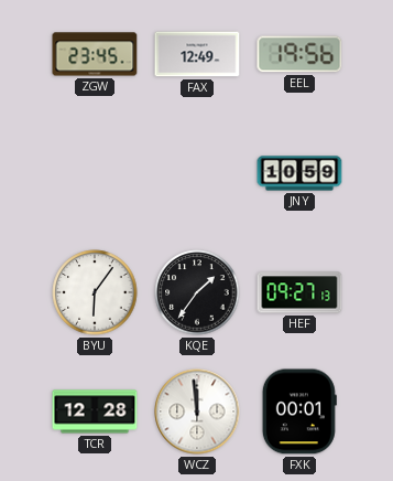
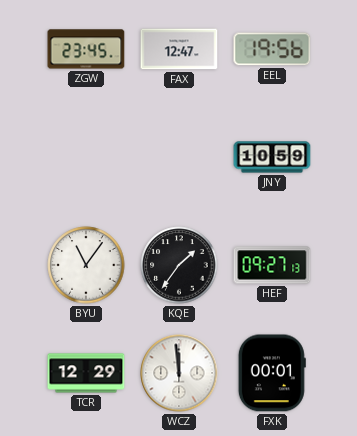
FAX: 12:49 -> 12:47
BYU: 6:06 -> 11:06
TCR: 12:28 -> 12:29
